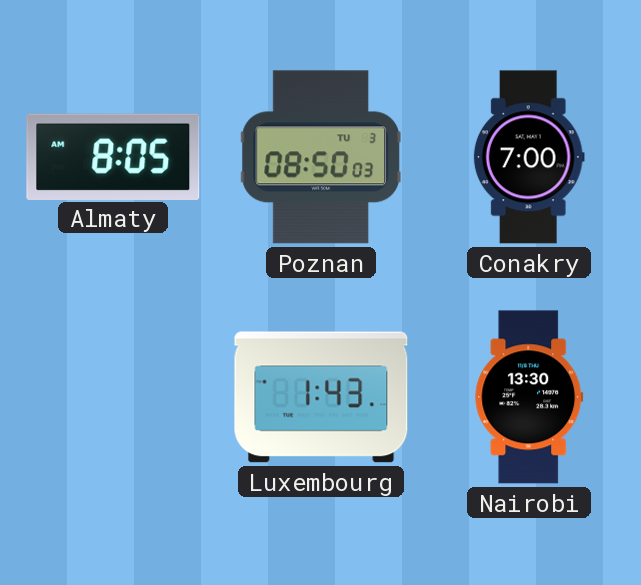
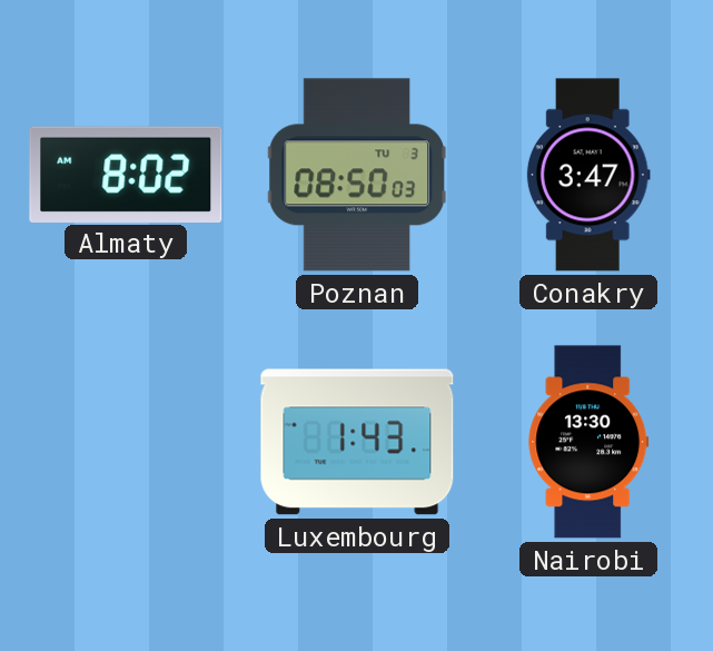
Almaty: 8:05 -> 8:02
Conakry: 7:00 -> 3:47
